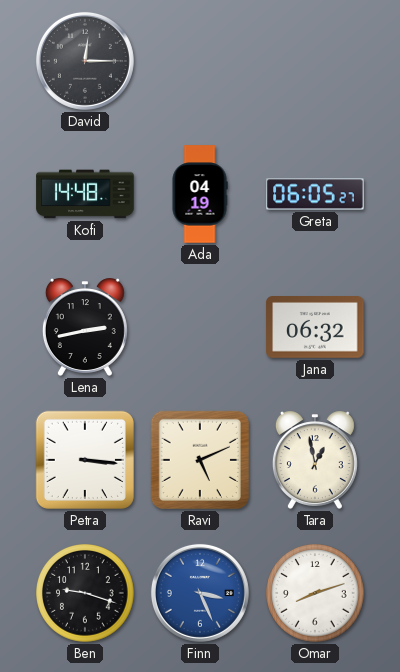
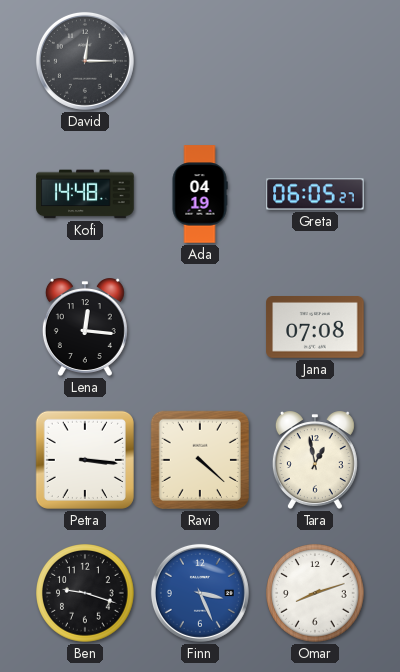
Lena: 2:43 -> 12:16
Jana: 06:32 -> 07:08
Ravi: 5:11 -> 4:22
